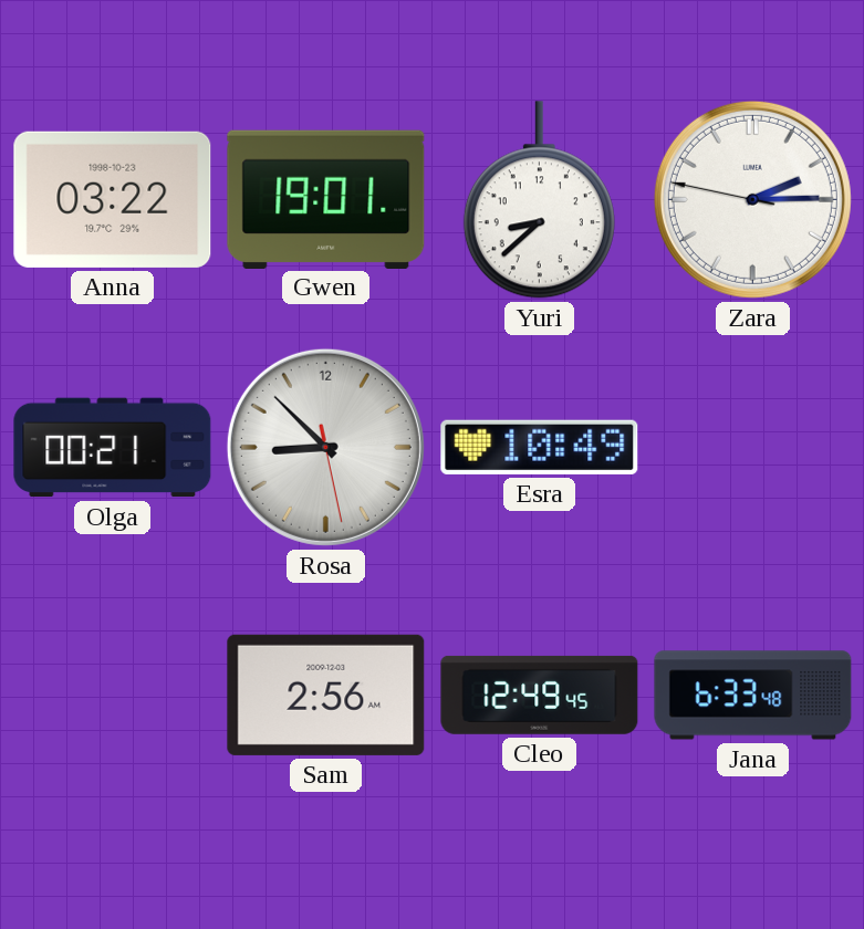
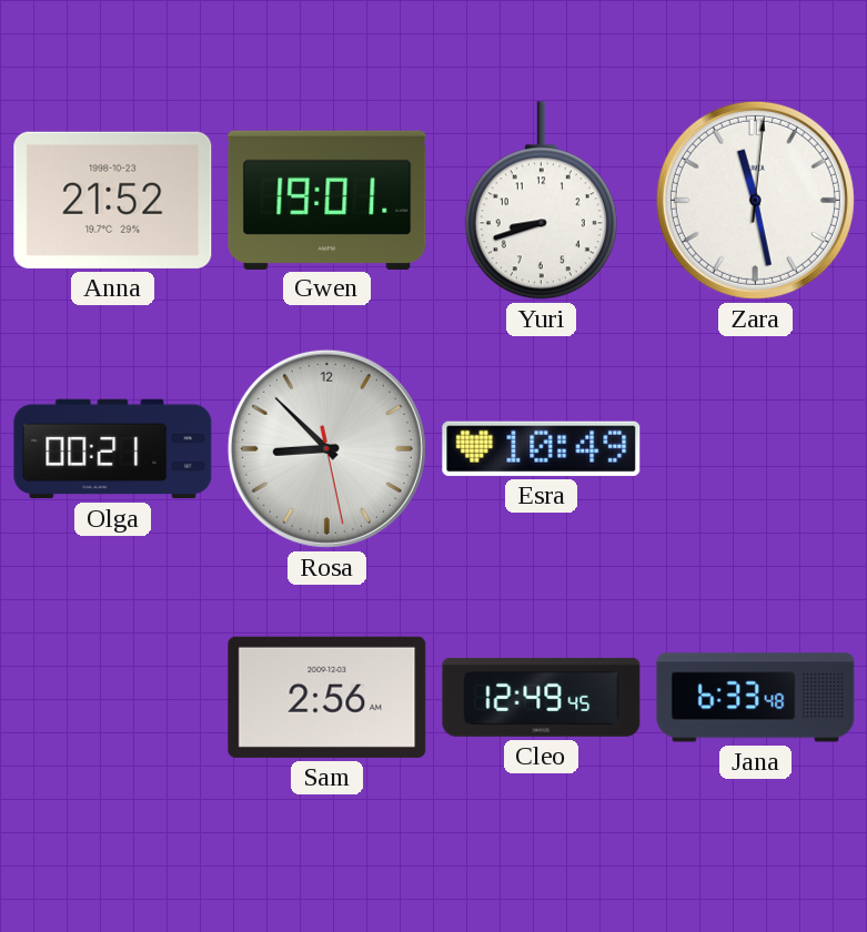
Anna: 03:22 -> 21:52
Yuri: 8:38 -> 8:42
Zara: 2:14 -> 11:28
